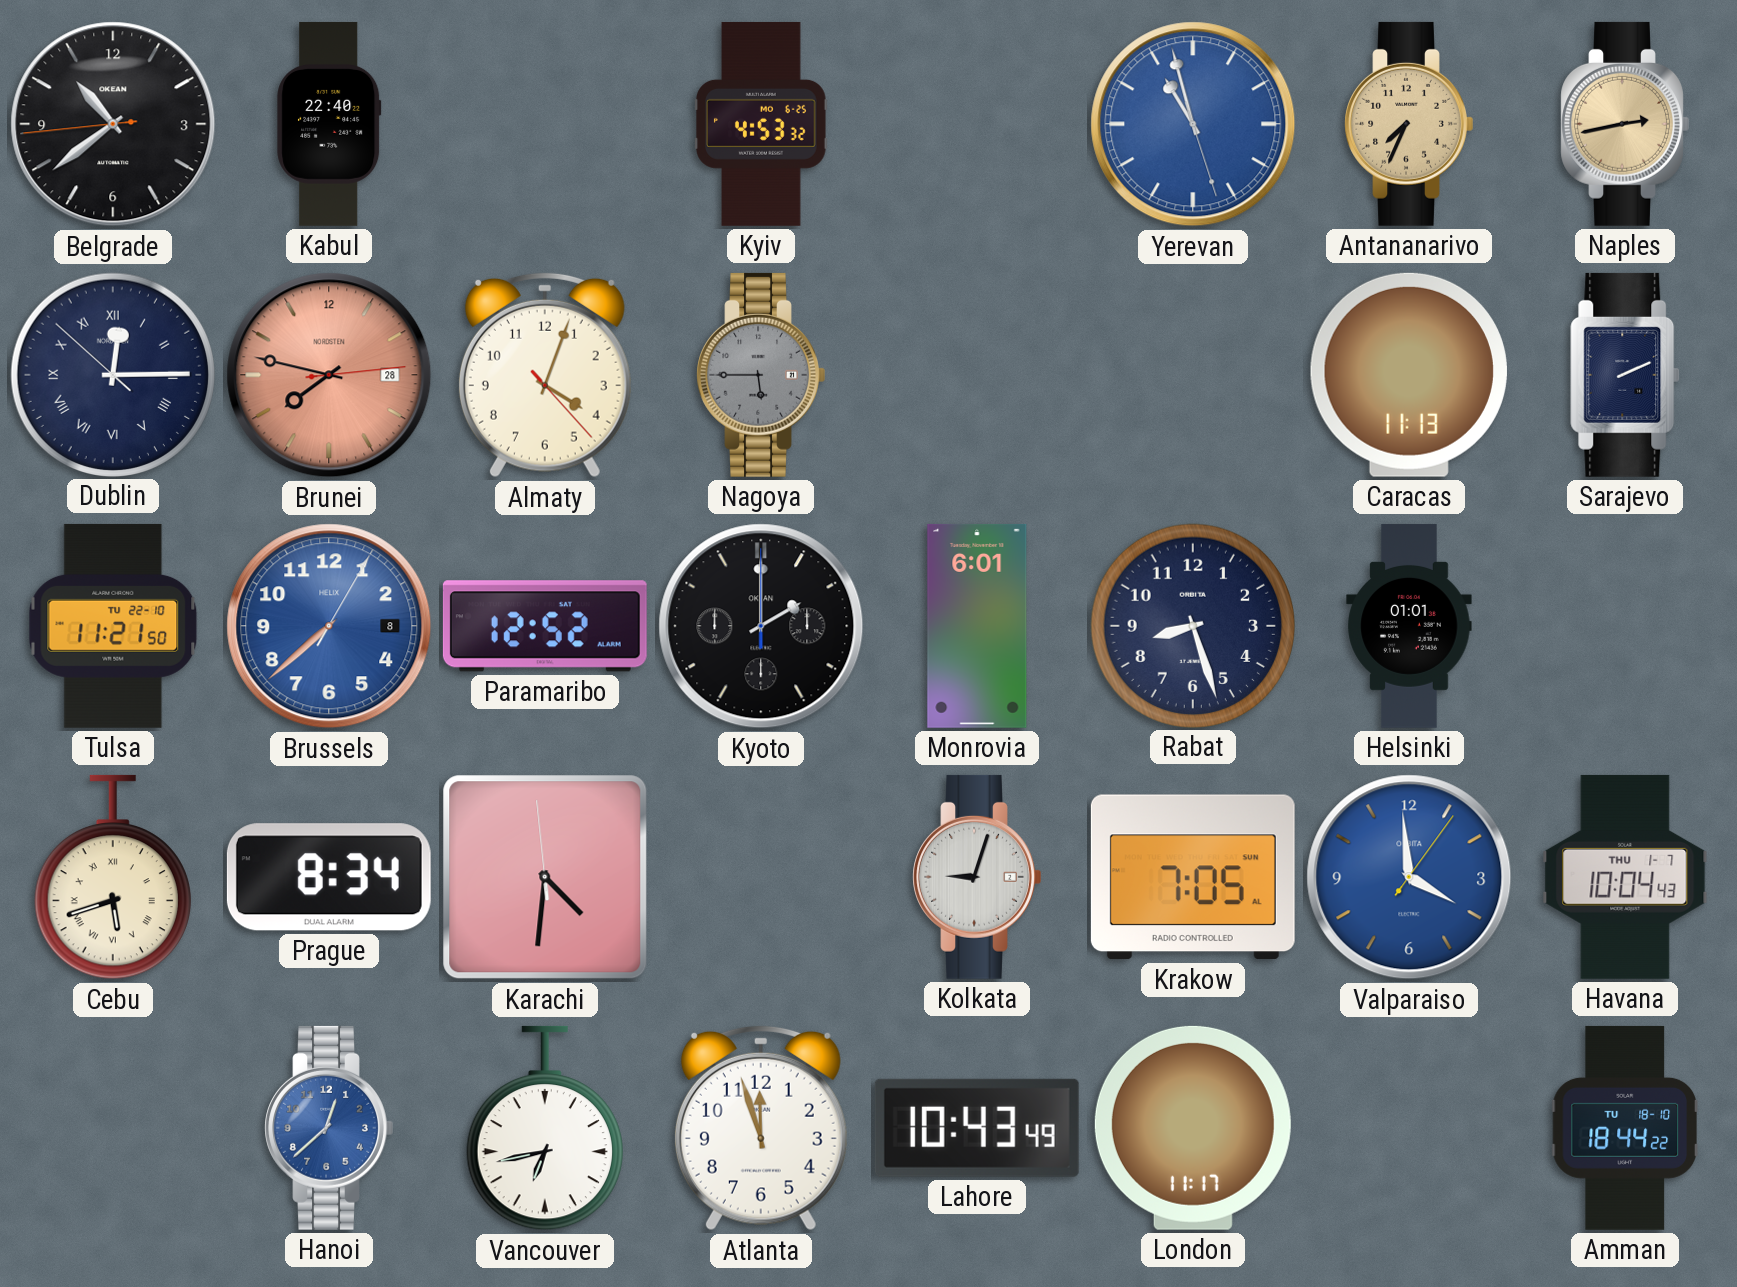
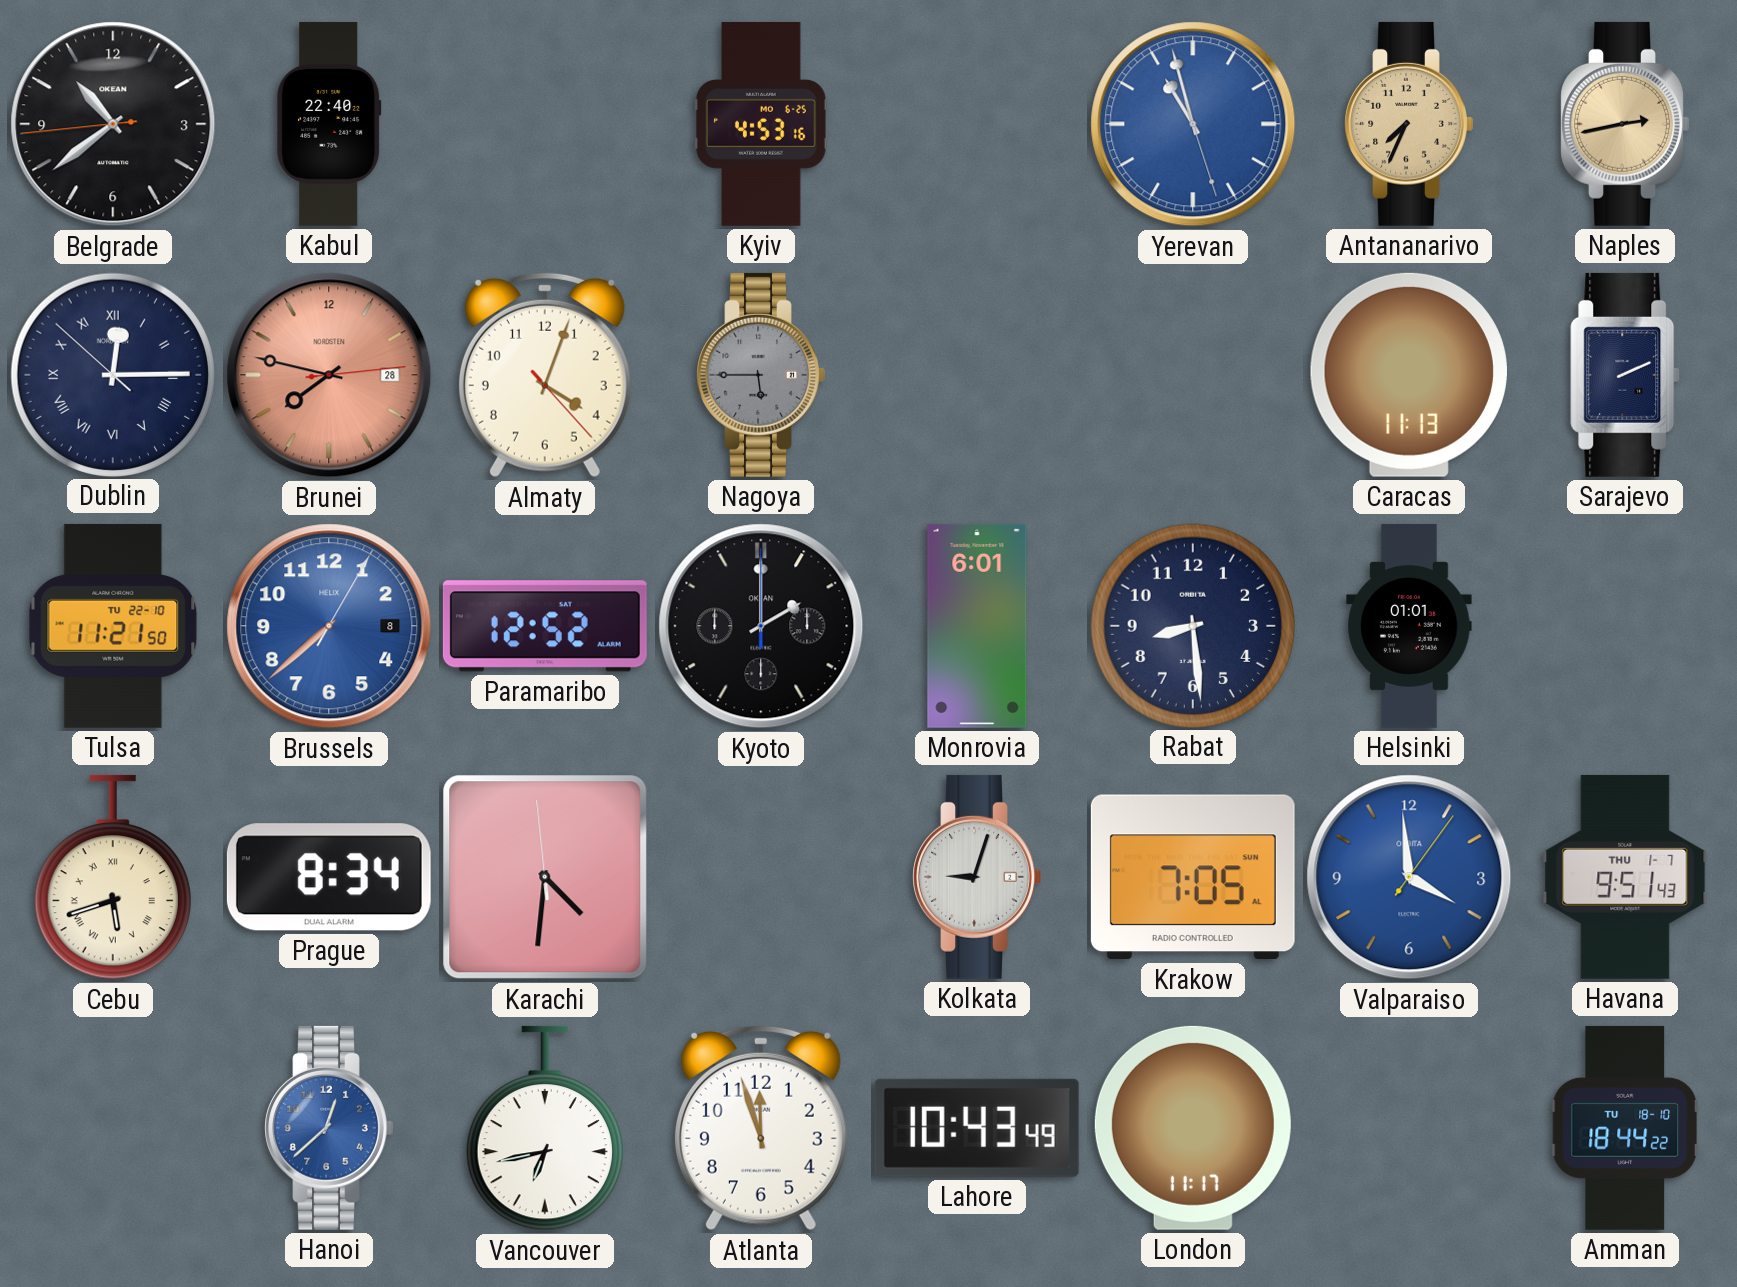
Kyiv: 4:53:32 -> 4:53:16
Rabat: 8:27 -> 8:29
Havana: 10:04 -> 9:51
